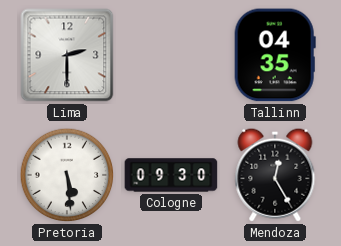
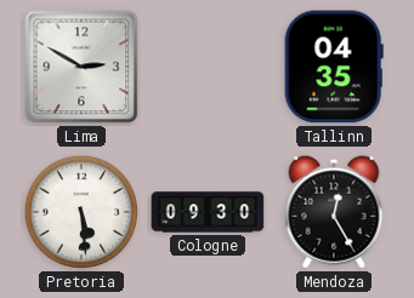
Lima: 2:30 -> 2:50
